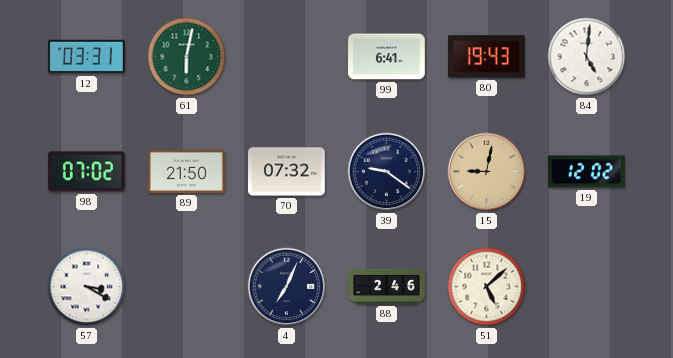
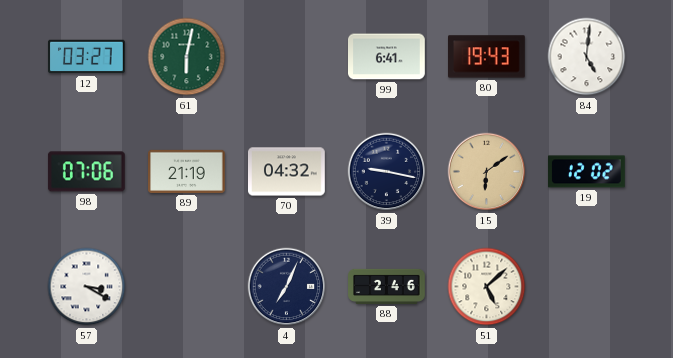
12: 03:31 -> 03:27
98: 07:02 -> 07:06
89: 21:50 -> 21:19
70: 07:32 -> 04:32
39: 9:21 -> 9:17
15: 9:02 -> 6:09
